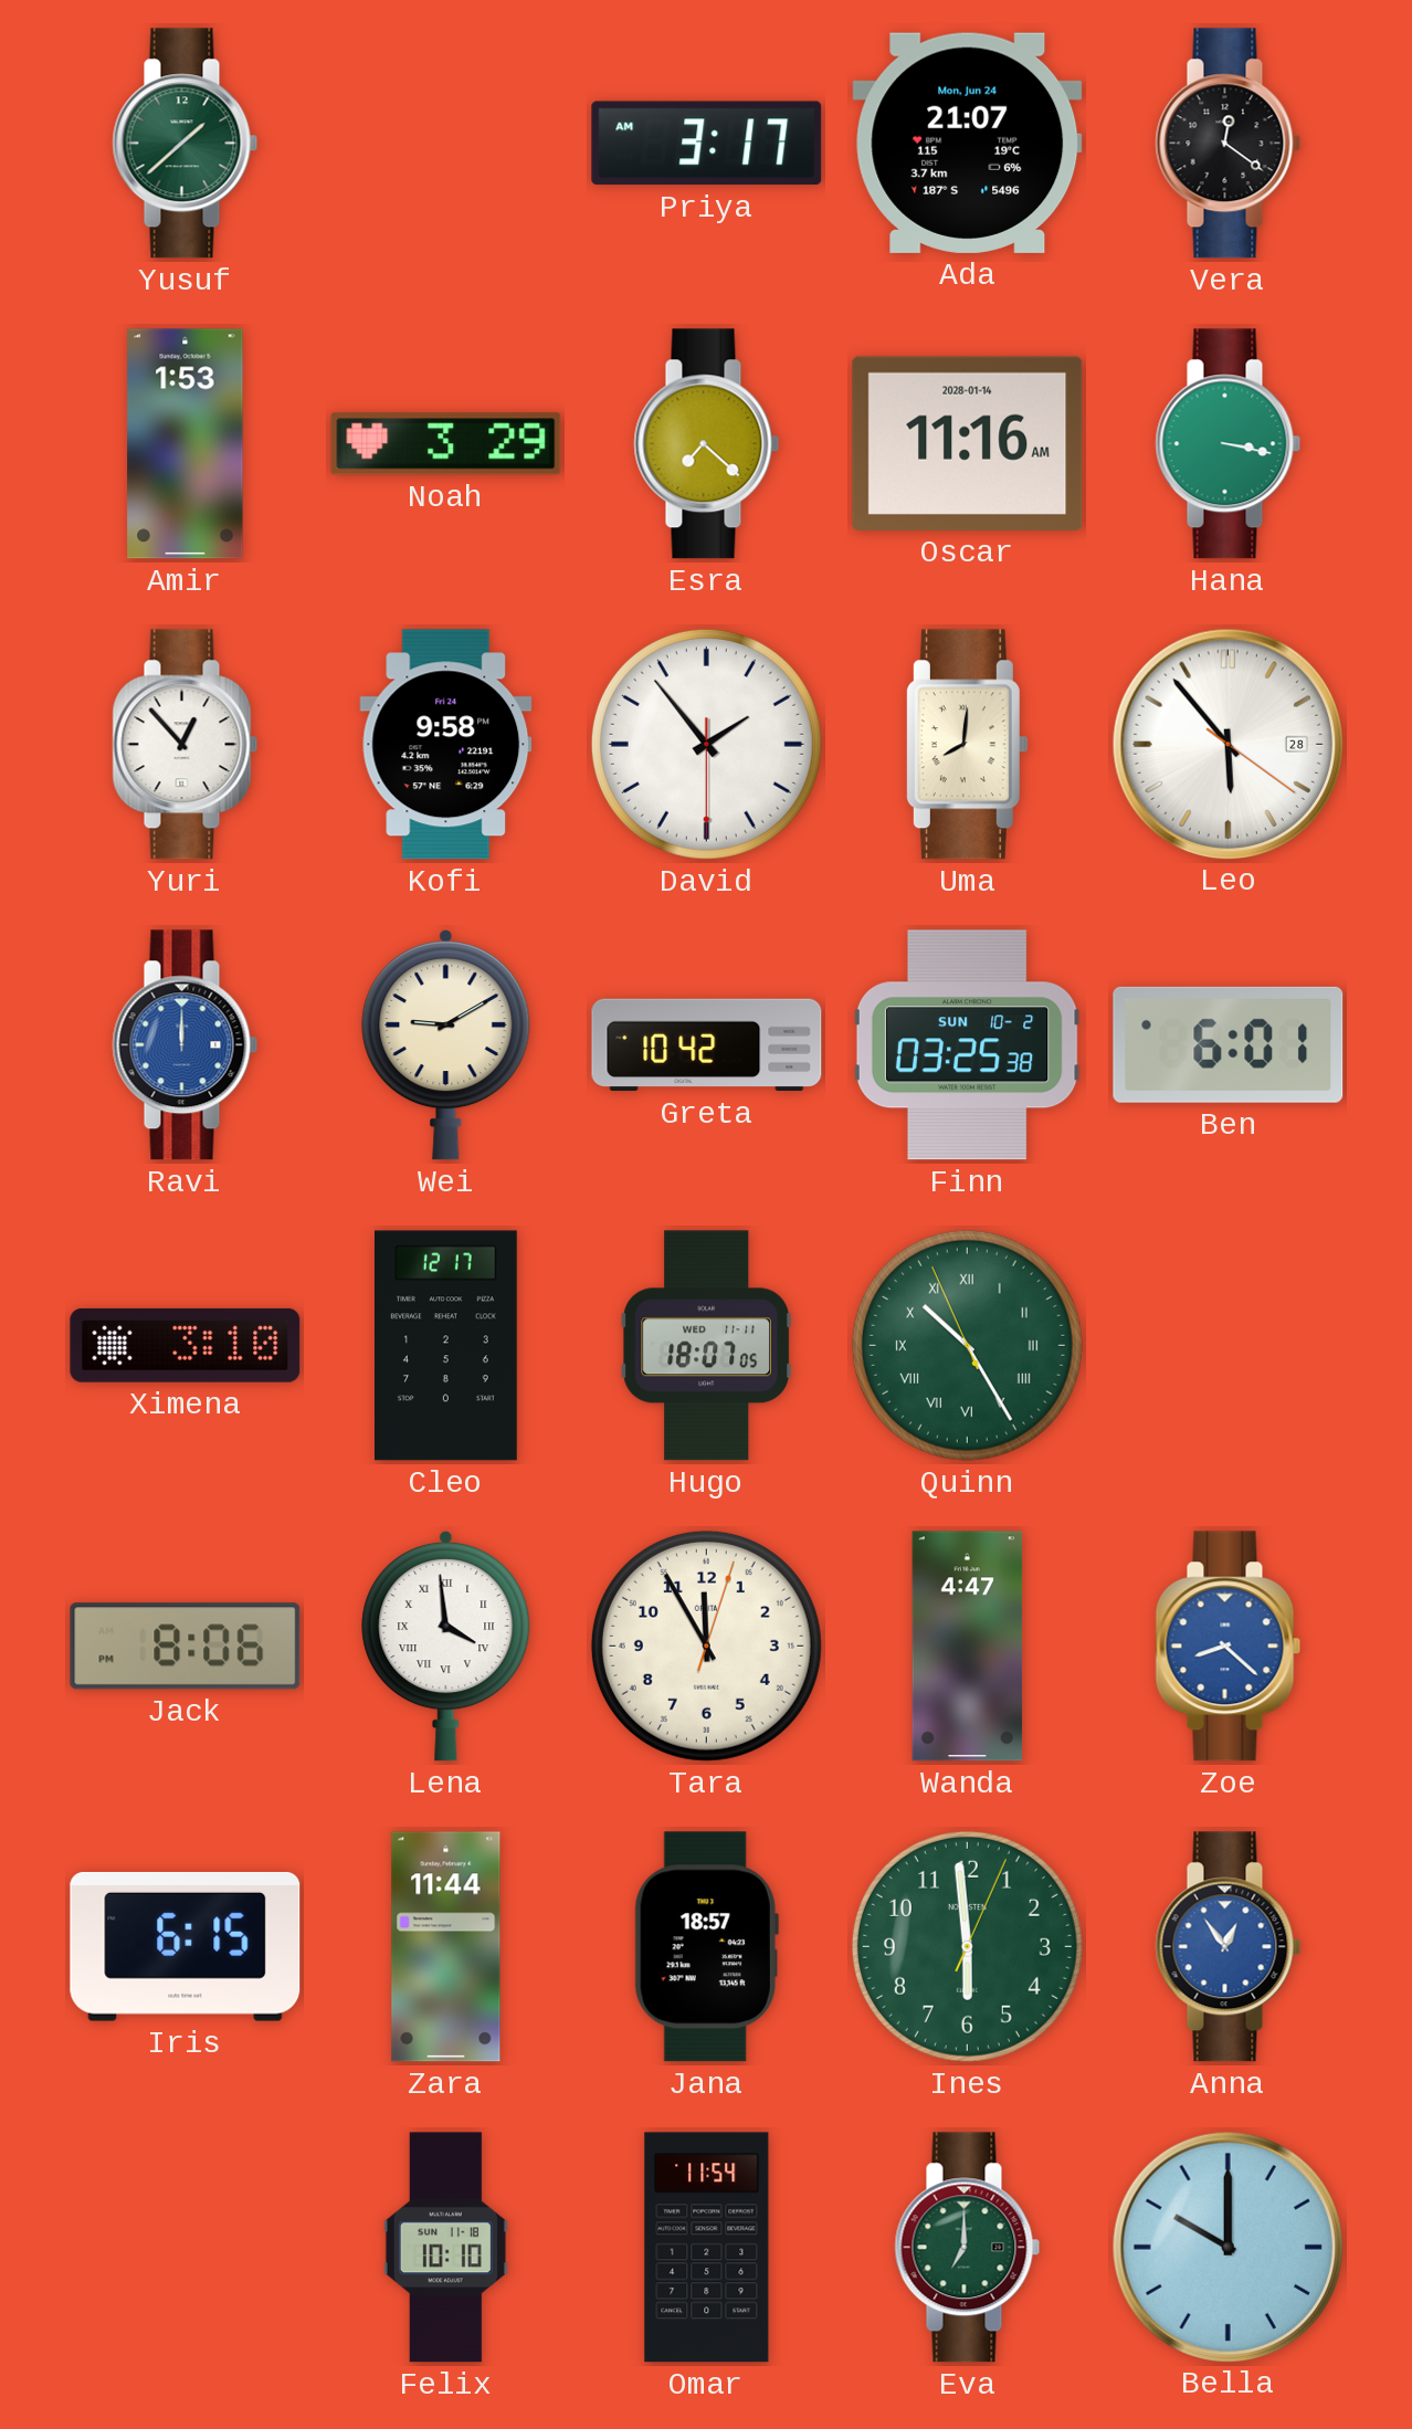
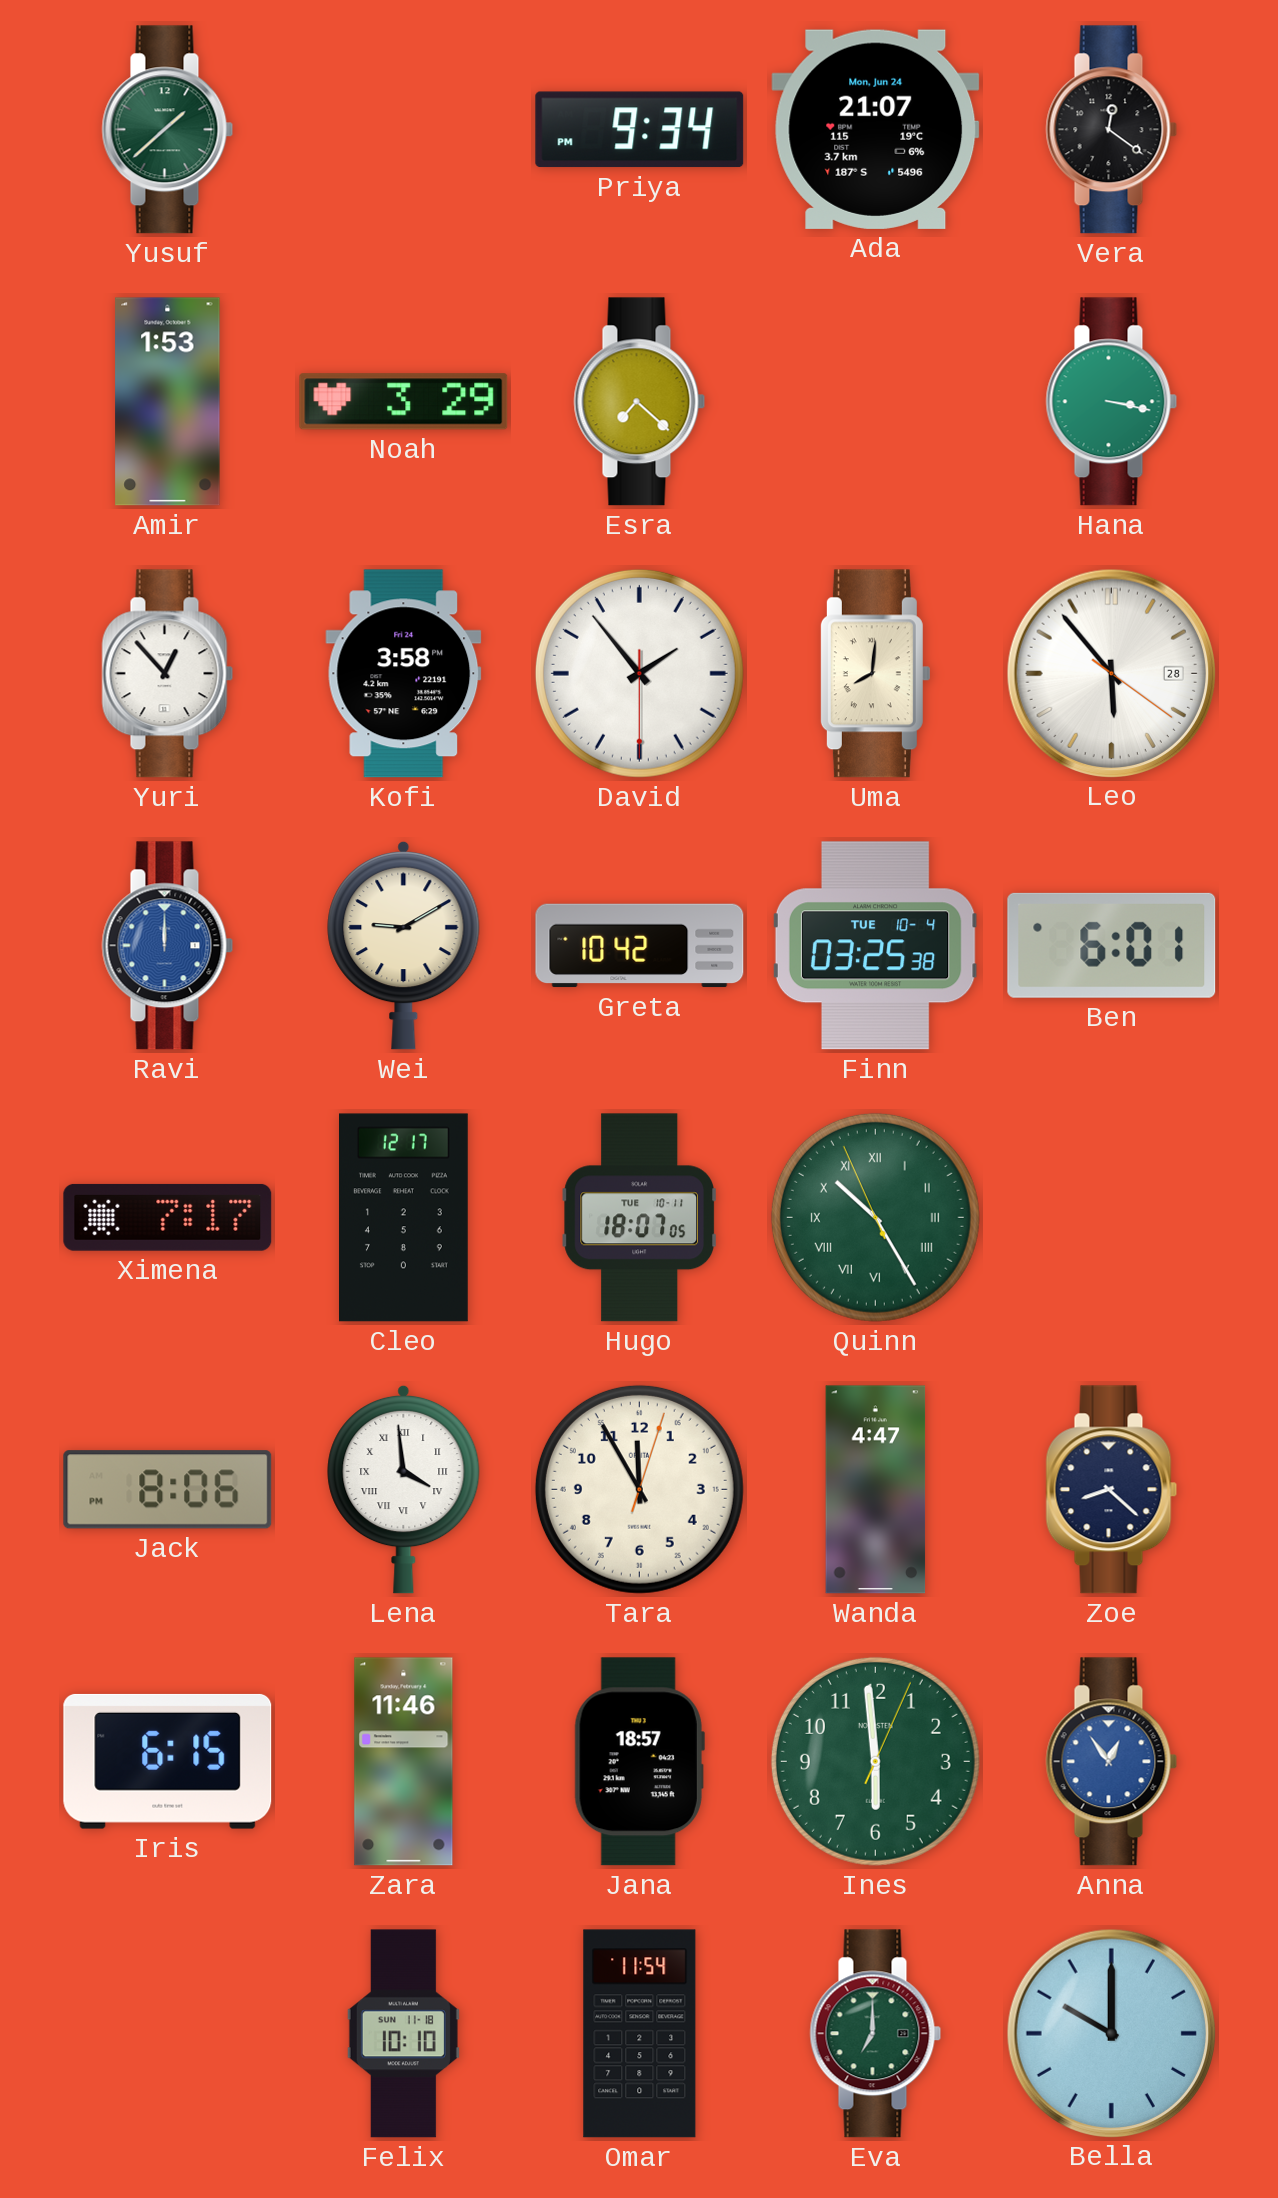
Priya: 3:17 -> 9:34
Oscar: 11:16 -> none
Kofi: 9:58 -> 3:58
Finn date: SUN 10-2 -> TUE 10-4
Ximena: 3:10 -> 7:17
Hugo date: WED 11-11 -> TUE 10-11
Zoe dial: blue -> navy
Zara: 11:44 -> 11:46
